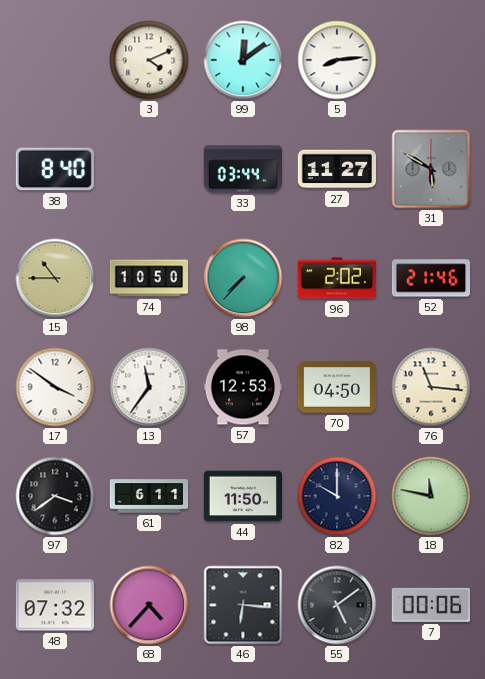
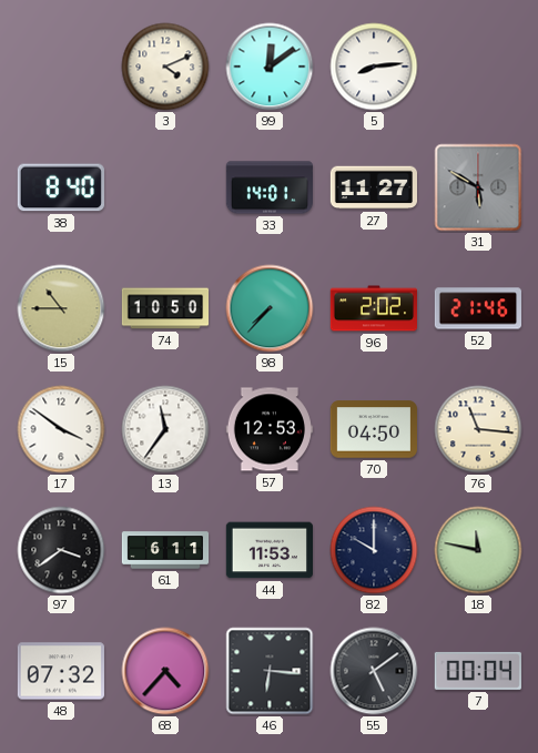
33: 03:44 -> 14:01
44: 11:50 -> 11:53
7: 00:06 -> 00:04
